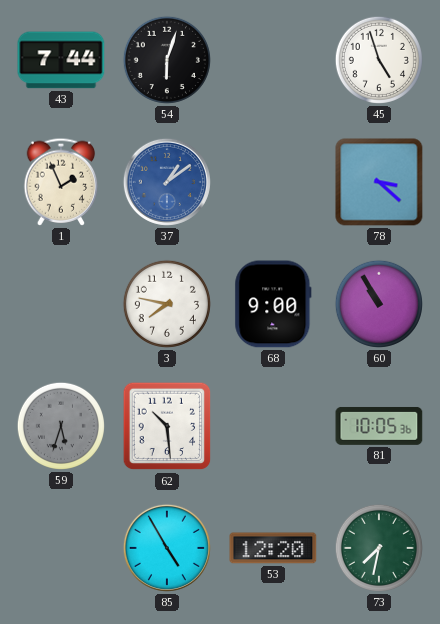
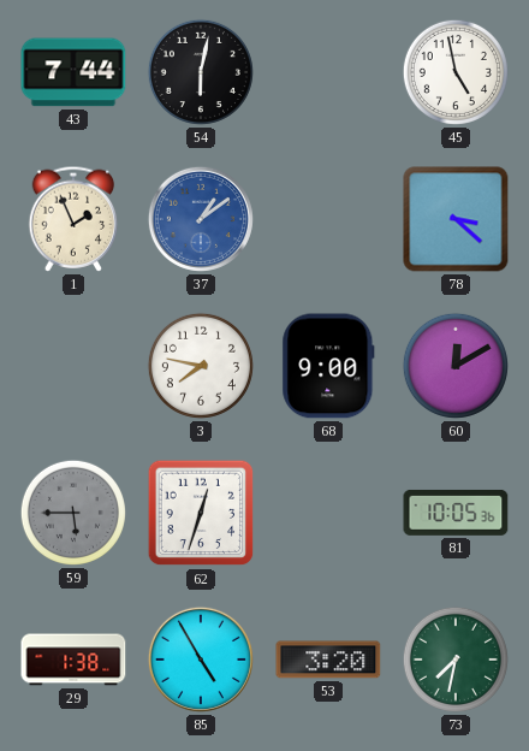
54: 6:03 -> 6:02
45: 4:57 -> 4:58
60: 10:55 -> 12:10
59: 5:33 -> 5:45
62: 10:29 -> 12:33
29: none -> 1:38
53: 12:20 -> 3:20
